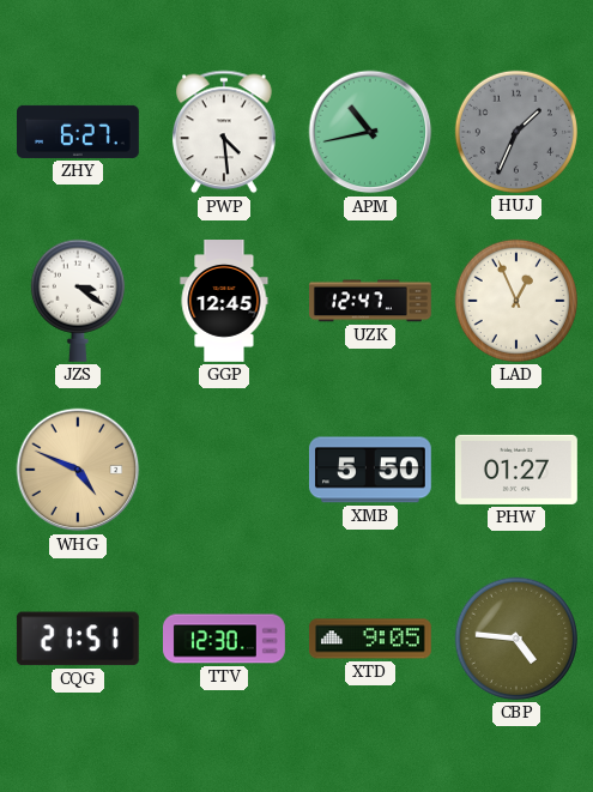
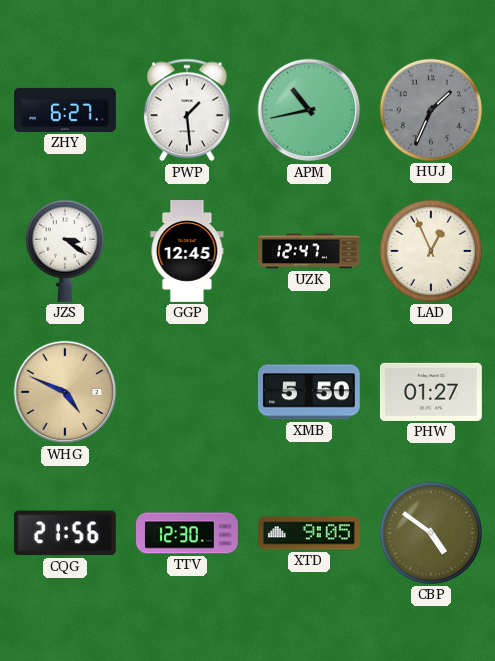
PWP: 4:29 -> 1:29
CQG: 21:51 -> 21:56
CBP: 4:46 -> 4:51
